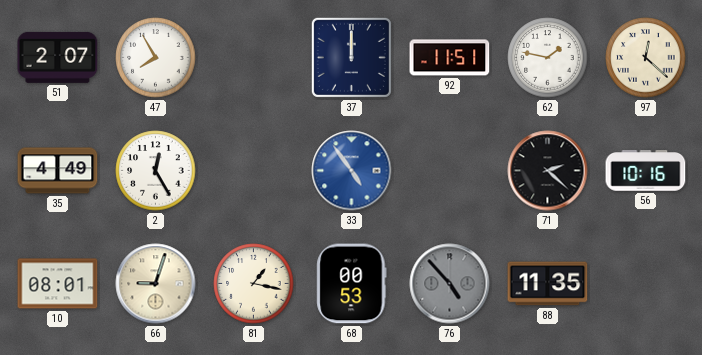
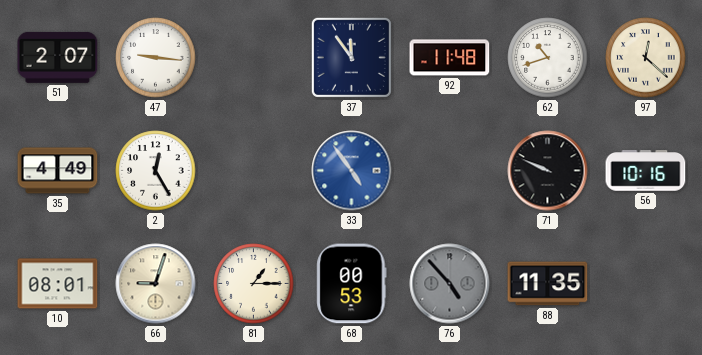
47: 7:55 -> 9:16
37: 12:00 -> 11:54
92: 11:51 -> 11:48
62: 1:47 -> 10:42
71: 2:22 -> 9:49
81: 1:17 -> 1:15
